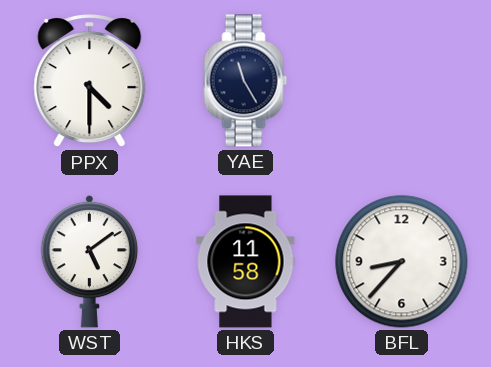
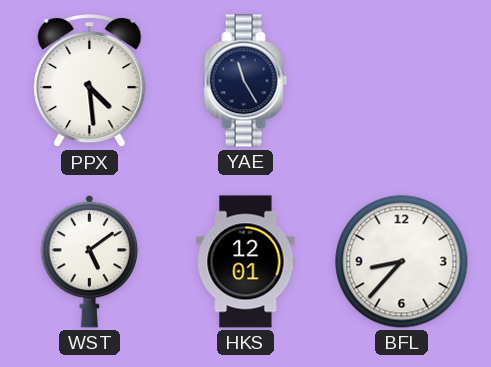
PPX: 4:30 -> 4:29
HKS: 11:58 -> 12:01
